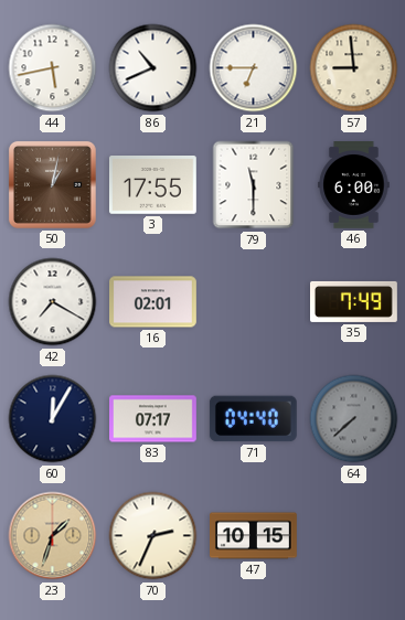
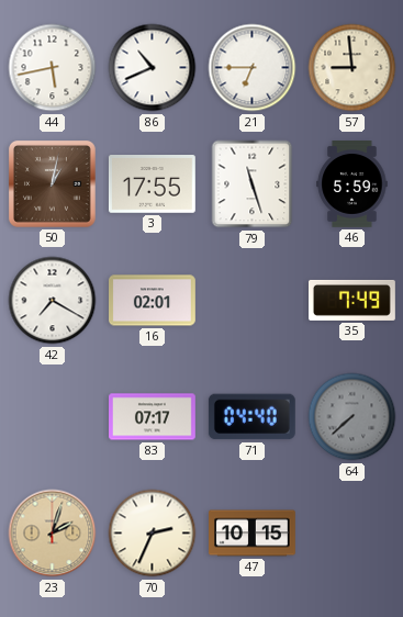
79: 11:30 -> 11:27
46: 6:00 -> 5:59
60: 12:05 -> none
23: 1:33 -> 2:03
